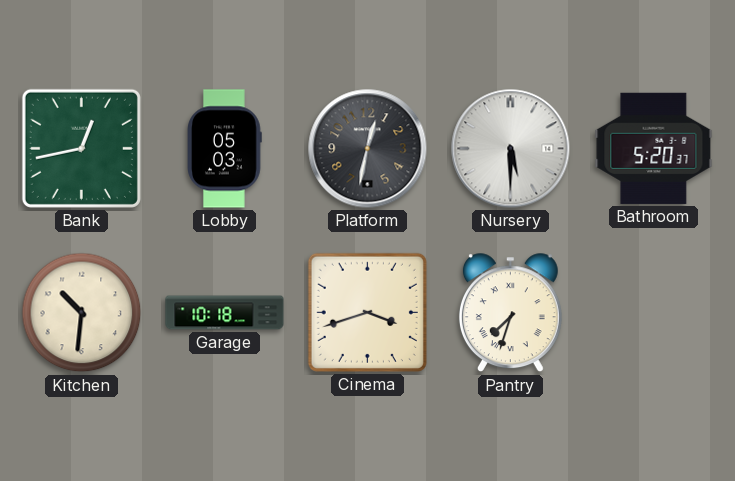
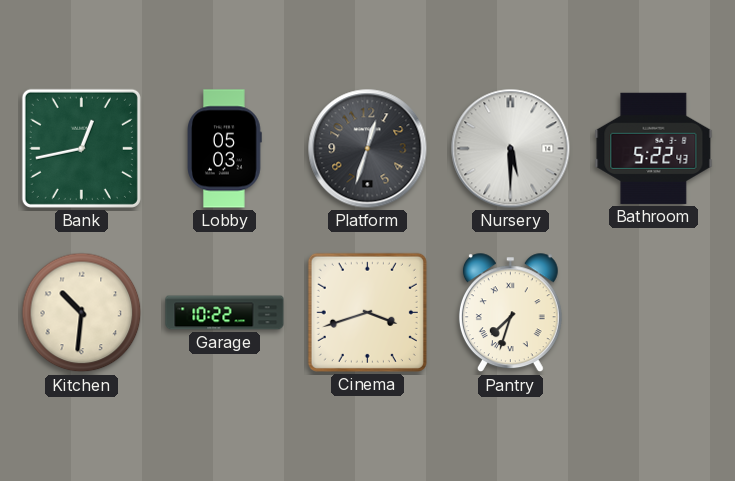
Platform: 12:32 -> 12:33
Bathroom: 5:20 -> 5:22
Garage: 10:18 -> 10:22
